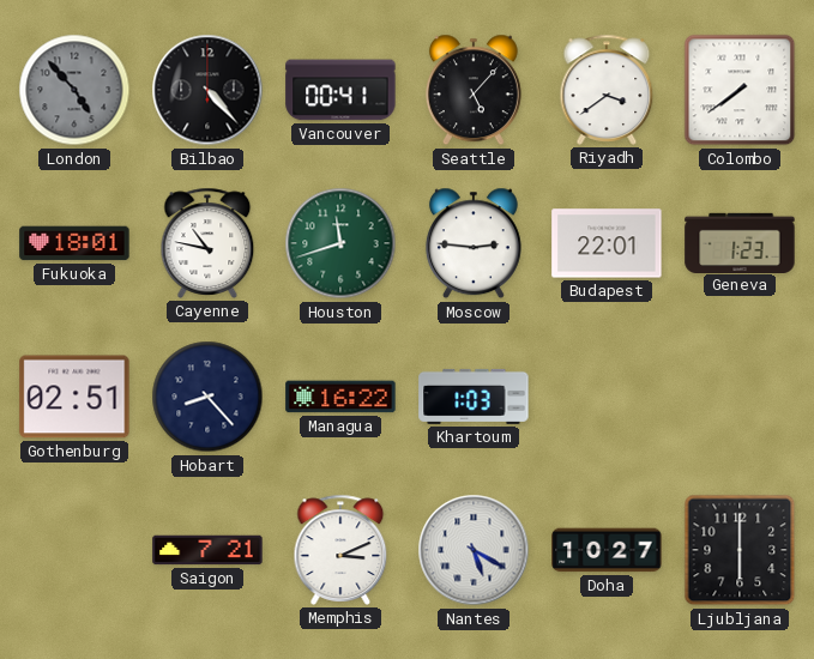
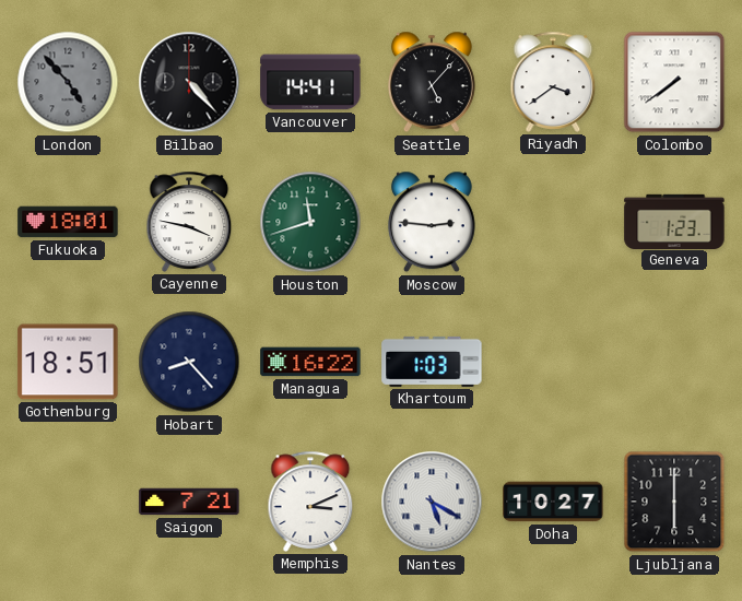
Vancouver: 00:41 -> 14:41
Cayenne: 10:47 -> 3:47
Budapest: 22:01 -> none
Gothenburg: 02:51 -> 18:51
